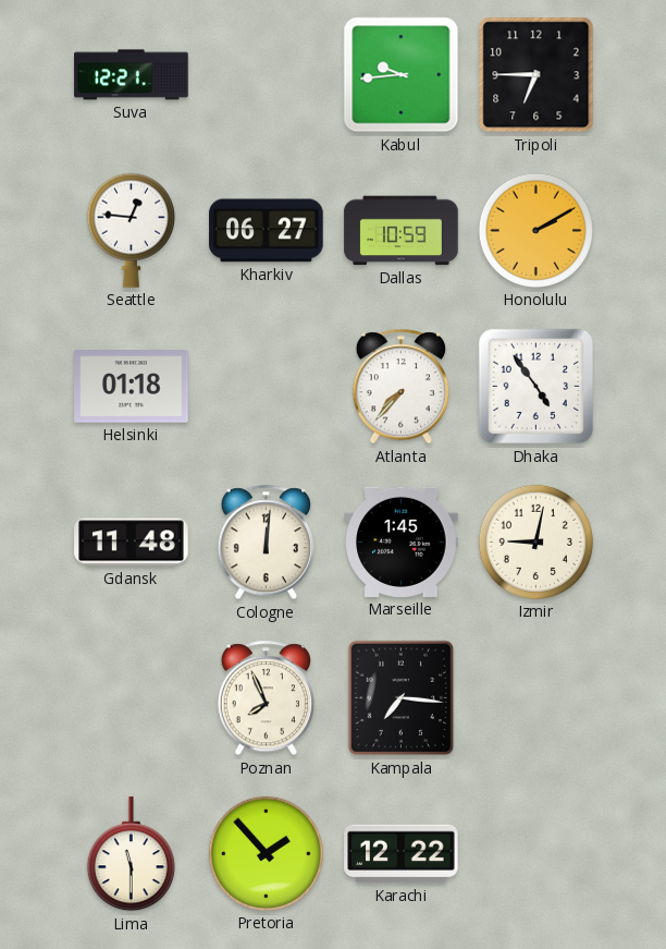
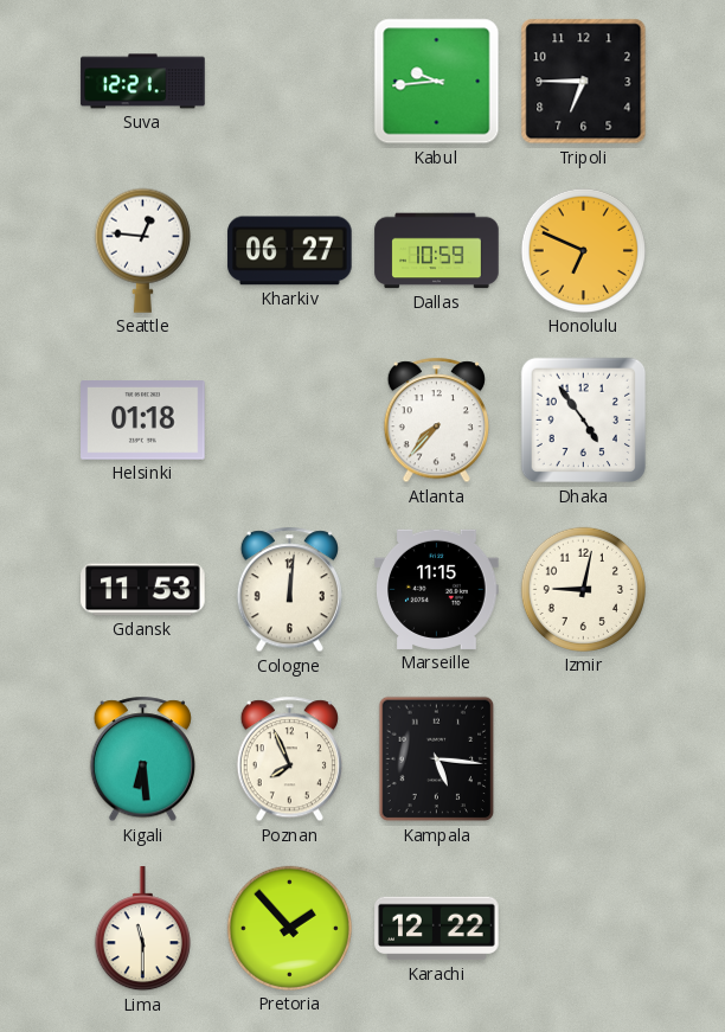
Honolulu: 2:10 -> 6:49
Gdansk: 11:48 -> 11:53
Marseille: 1:45 -> 11:15
Kigali: none -> 6:29
Kampala: 7:16 -> 5:16
